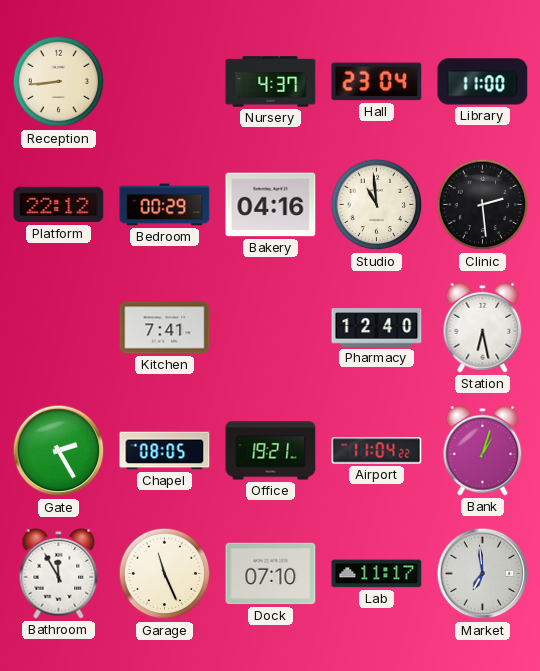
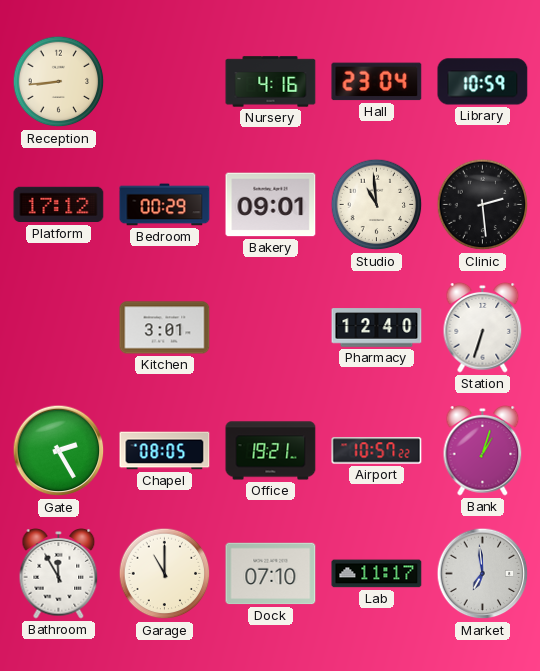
Nursery: 4:37 -> 4:16
Library: 11:00 -> 10:59
Platform: 22:12 -> 17:12
Bakery: 04:16 -> 09:01
Kitchen: 7:41 -> 3:01
Station: 6:28 -> 6:33
Airport: 11:04 -> 10:57
Garage: 11:26 -> 11:00
